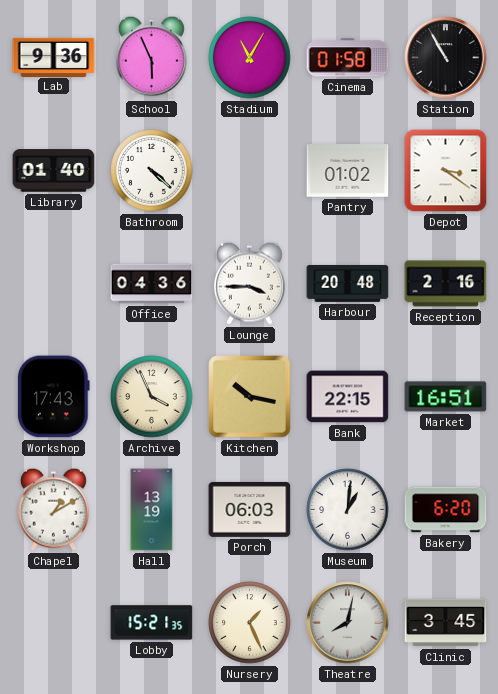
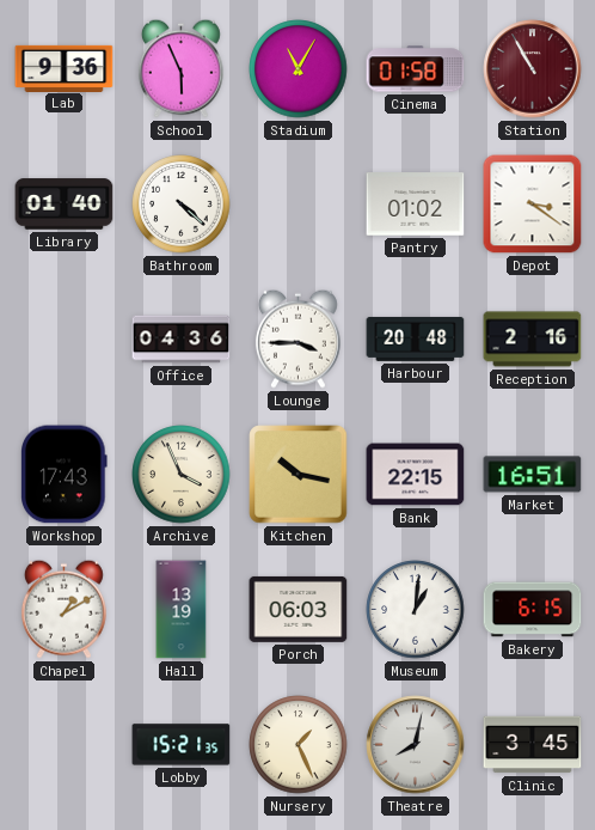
Station dial: black -> burgundy
Bakery: 6:20 -> 6:15
